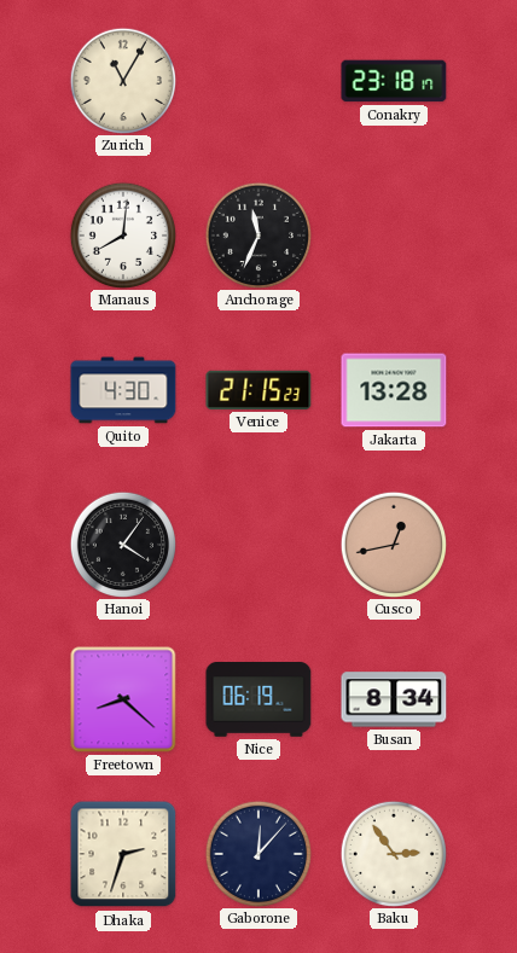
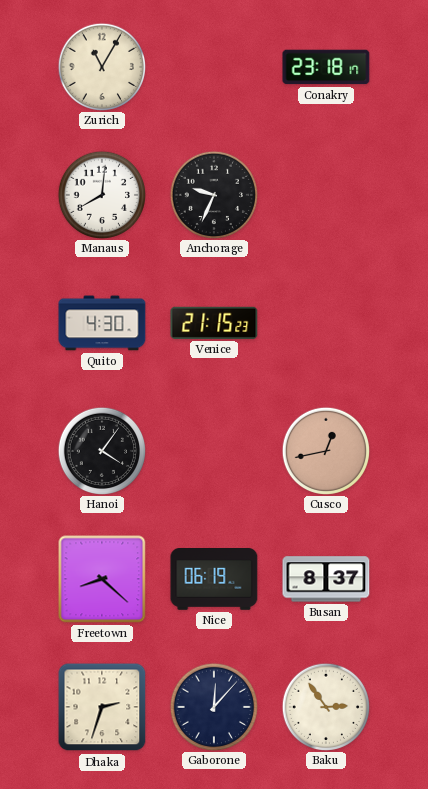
Anchorage: 11:34 -> 9:34
Jakarta: 13:28 -> none
Busan: 8:34 -> 8:37
